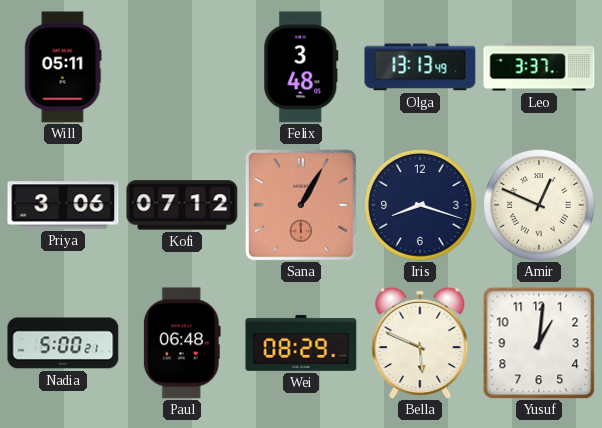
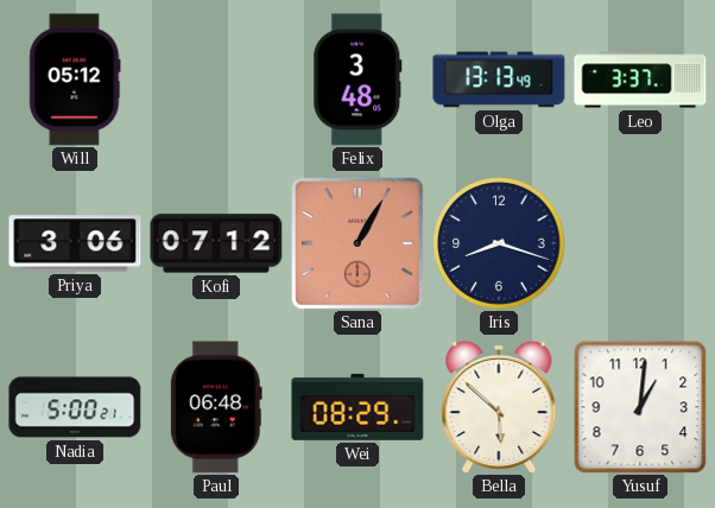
Will: 05:11 -> 05:12
Amir: 12:49 -> none
Bella: 5:49 -> 5:52
